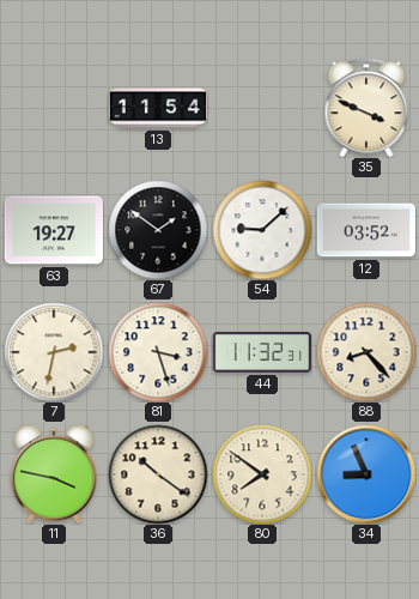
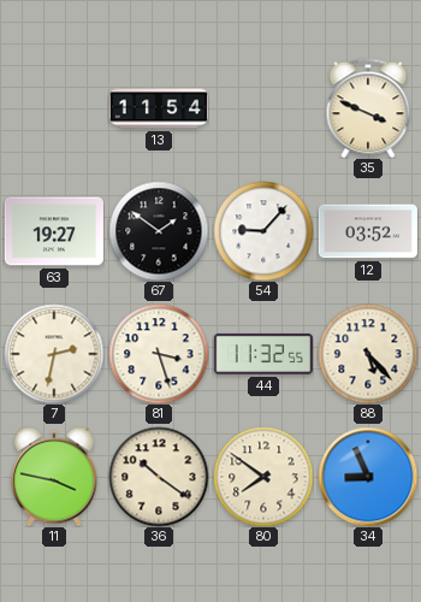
54: 9:08 -> 9:07
44: 11:32:31 -> 11:32:55
88: 8:23 -> 5:23
